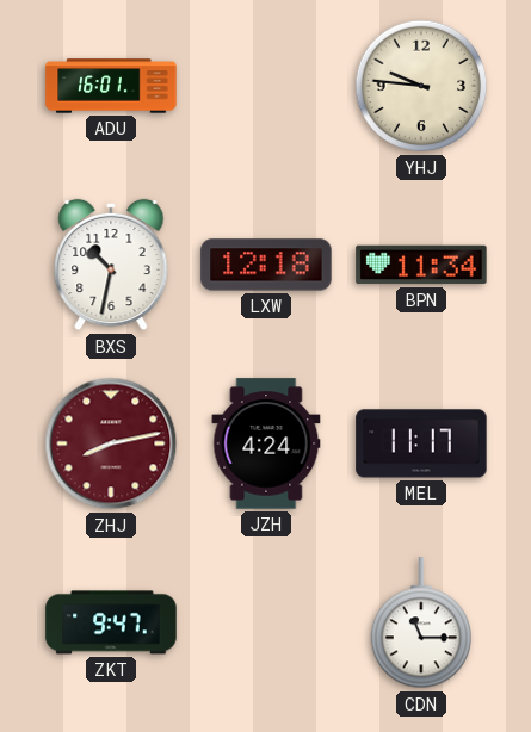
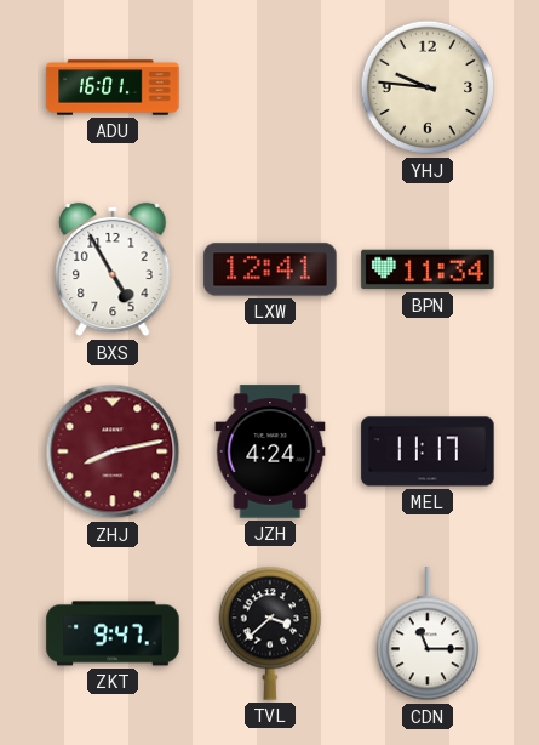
BXS: 10:32 -> 4:55
LXW: 12:18 -> 12:41
TVL: none -> 3:38
